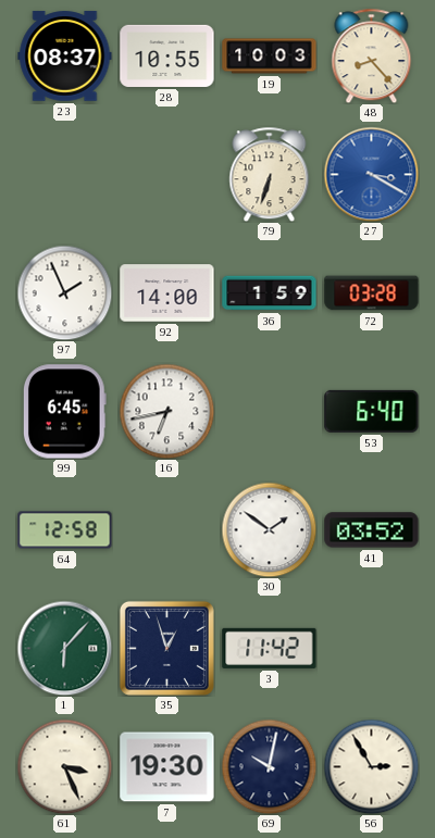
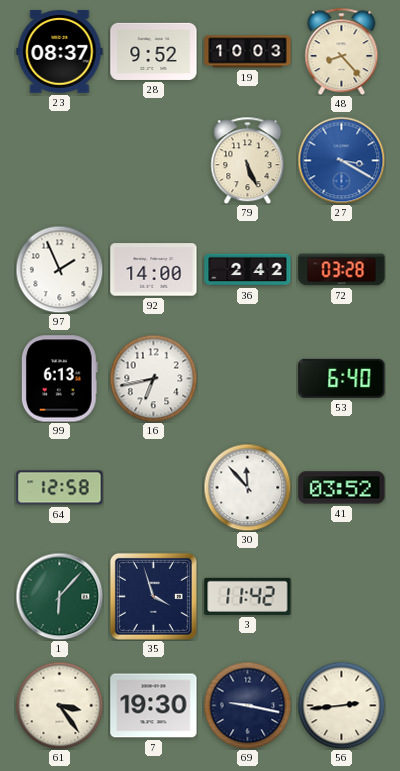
28: 10:55 -> 9:52
79: 6:33 -> 5:26
36: 1:59 -> 2:42
99: 6:45 -> 6:13
30: 1:51 -> 11:53
35: 12:57 -> 3:57
61: 3:26 -> 3:24
69: 10:02 -> 9:17
56: 2:55 -> 2:44
